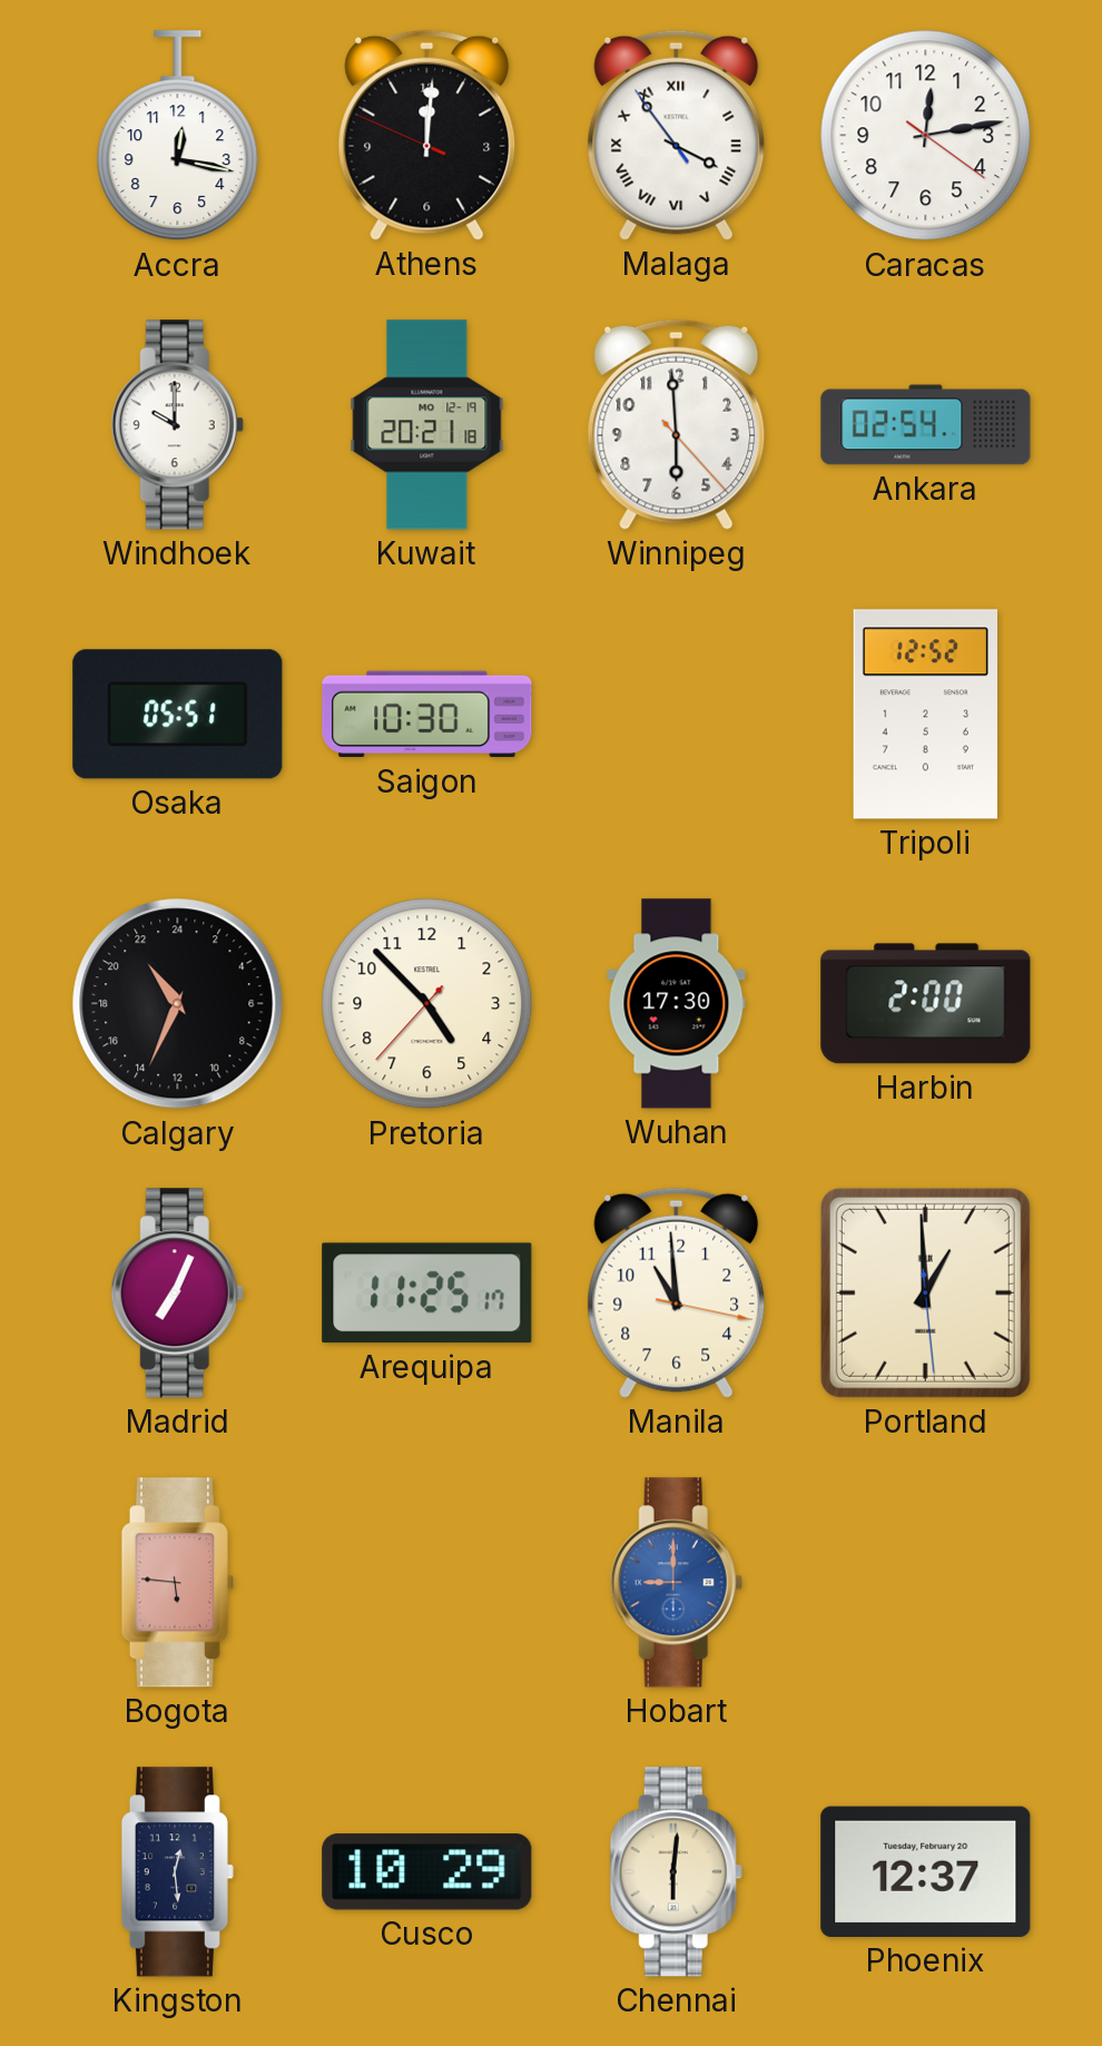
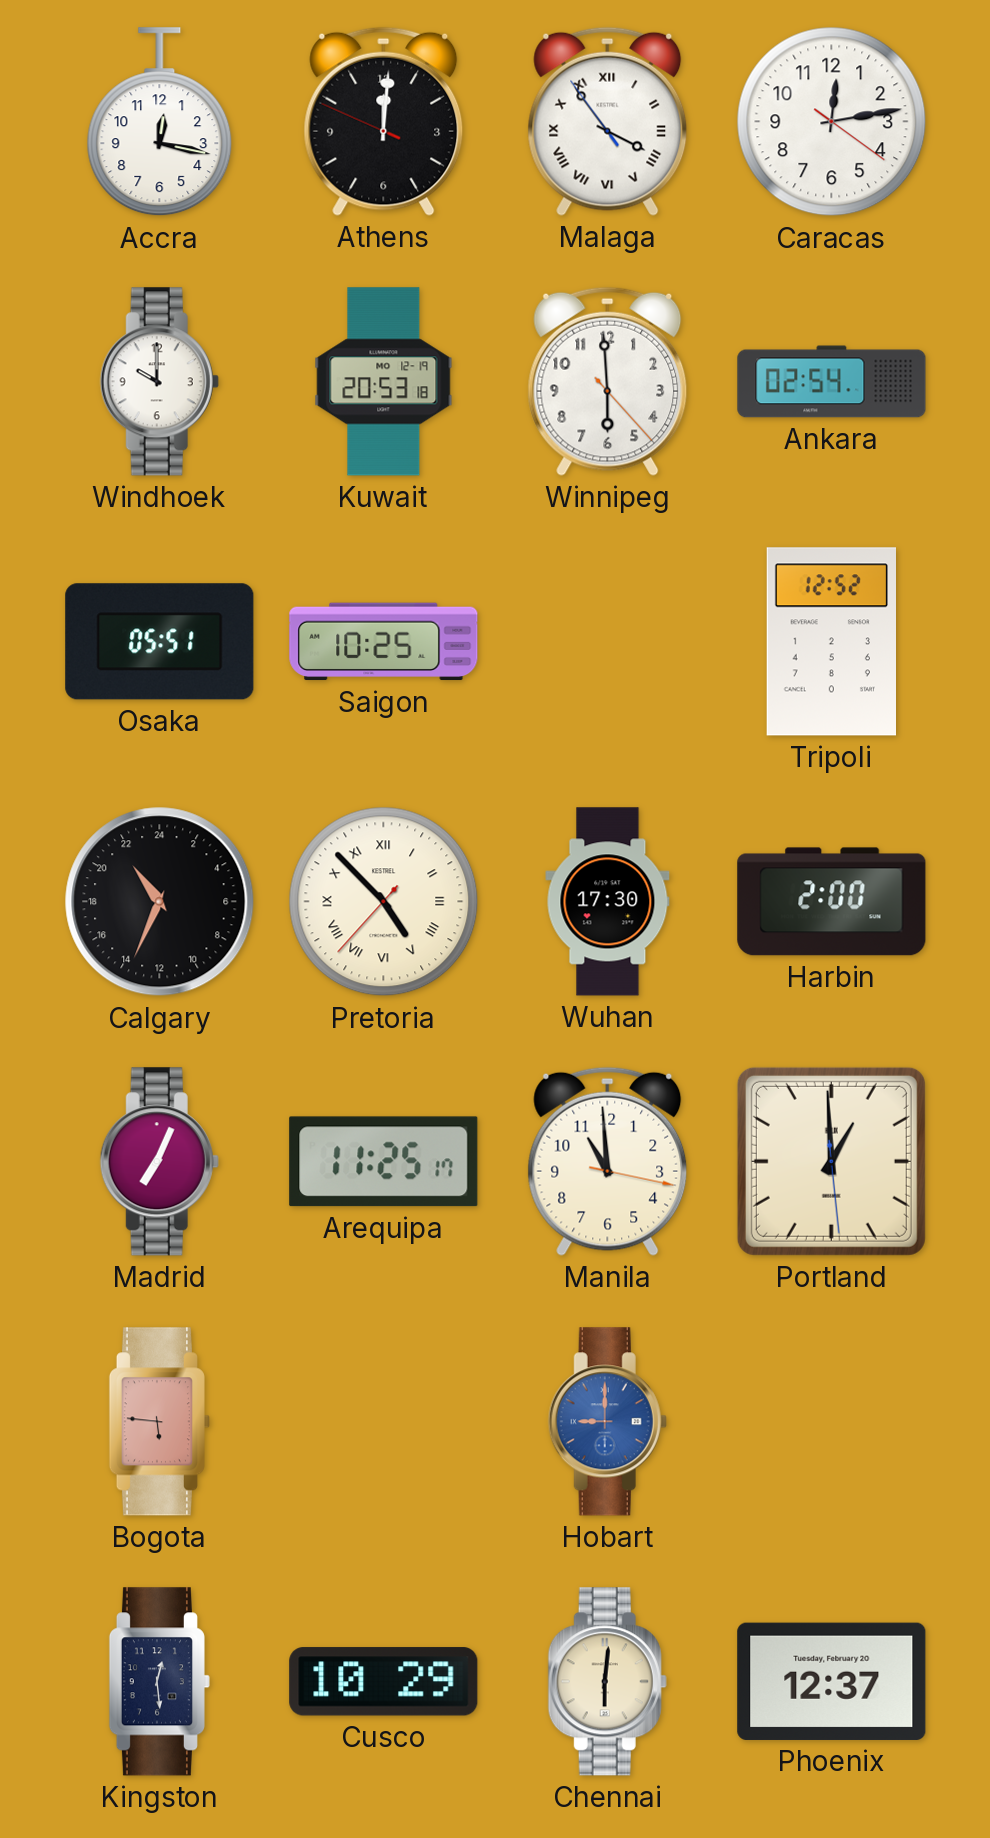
Kuwait: 20:21 -> 20:53
Saigon: 10:30 -> 10:25
Pretoria numerals: Arabic -> Roman
